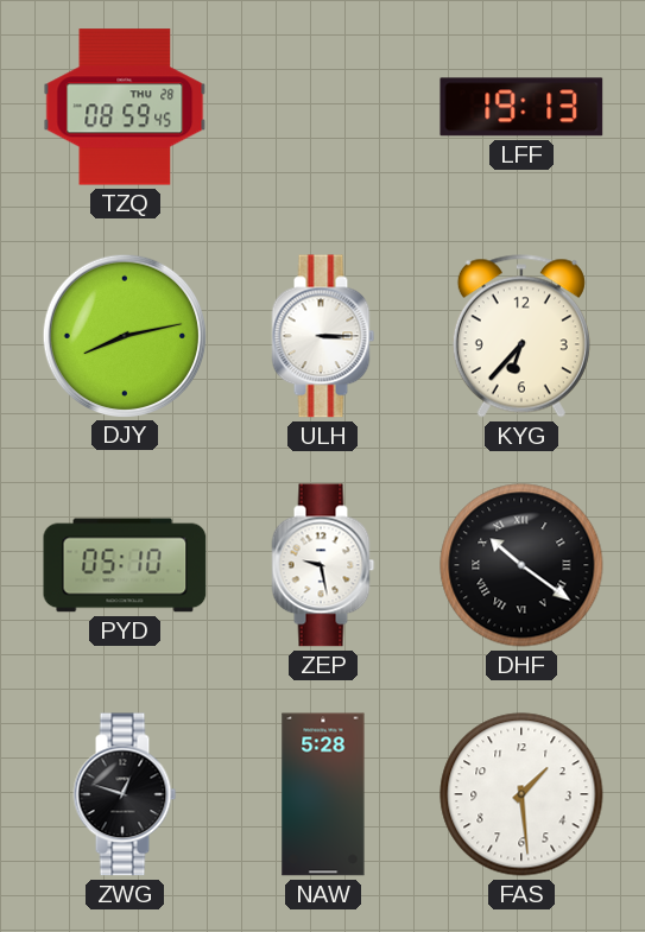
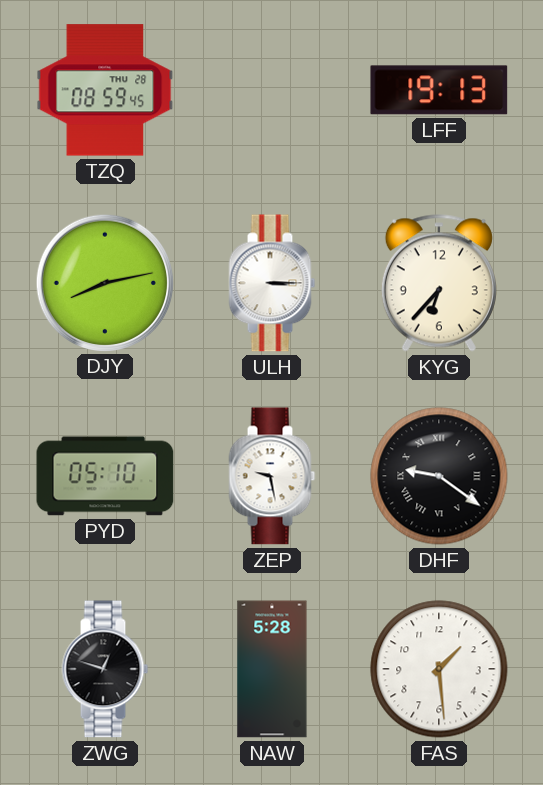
DHF: 10:21 -> 9:21
